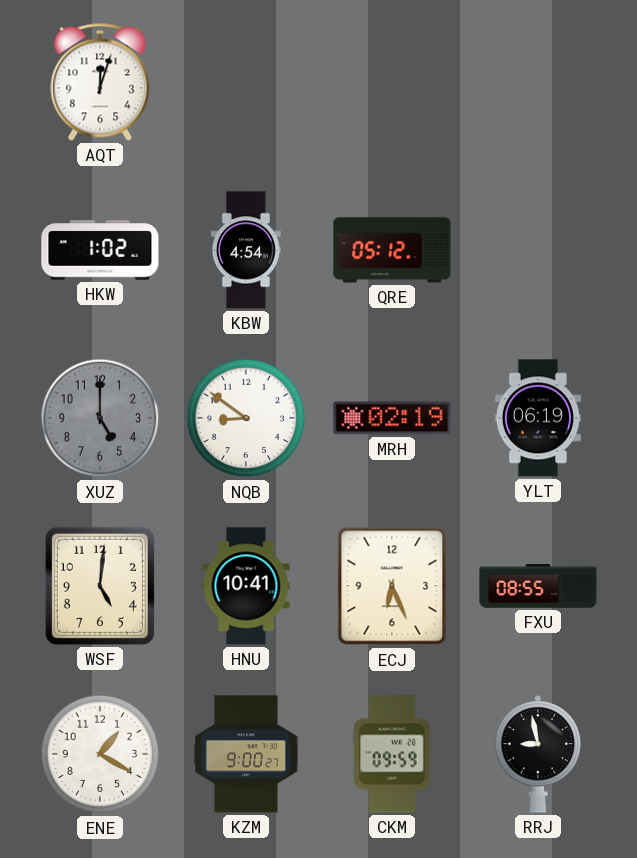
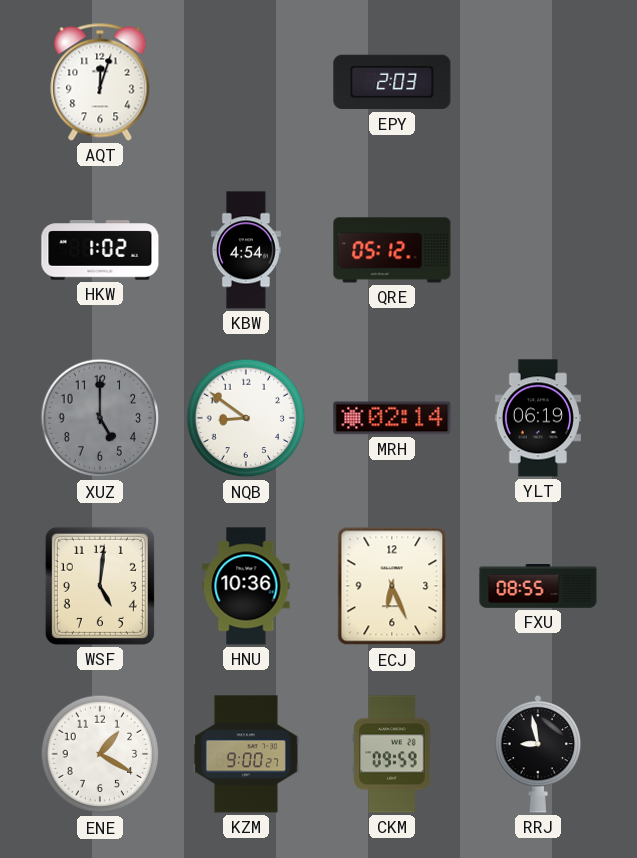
EPY: none -> 2:03
MRH: 02:19 -> 02:14
HNU: 10:41 -> 10:36
